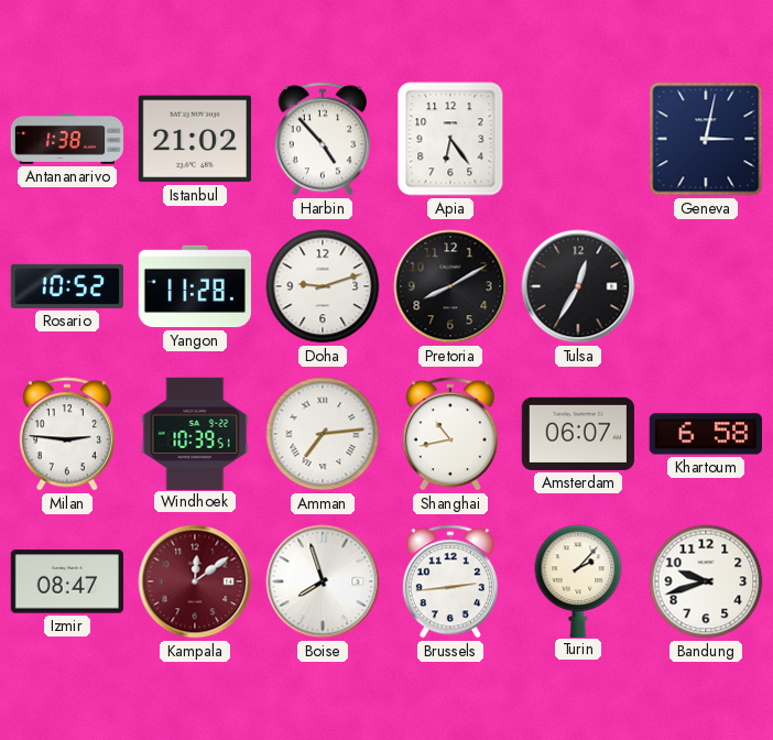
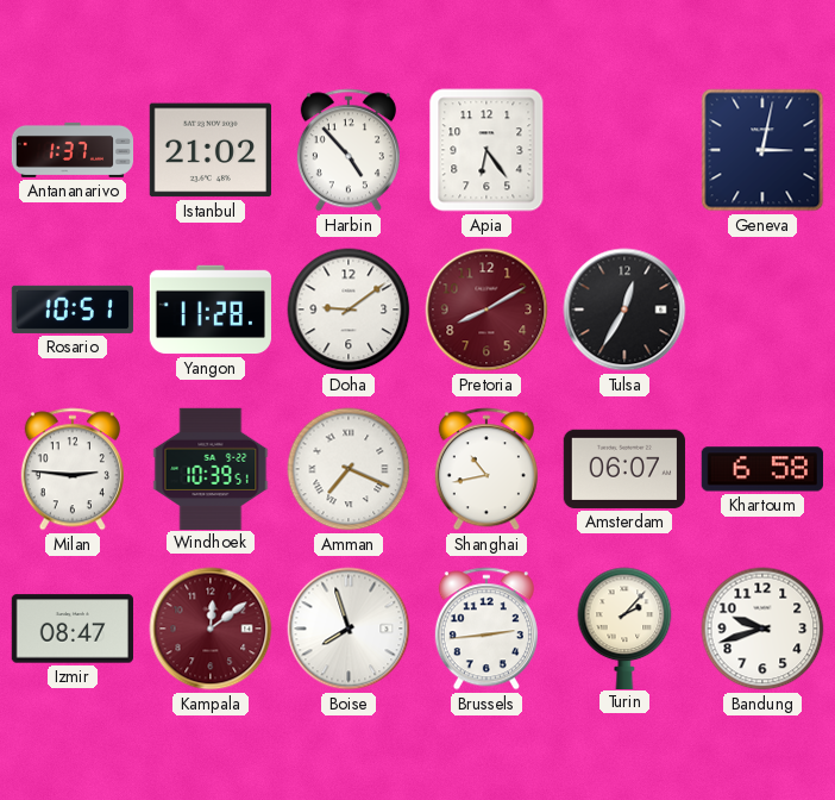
Antananarivo: 1:38 -> 1:37
Rosario: 10:52 -> 10:51
Doha: 9:12 -> 9:09
Pretoria dial: black -> burgundy
Amman: 7:14 -> 7:19
